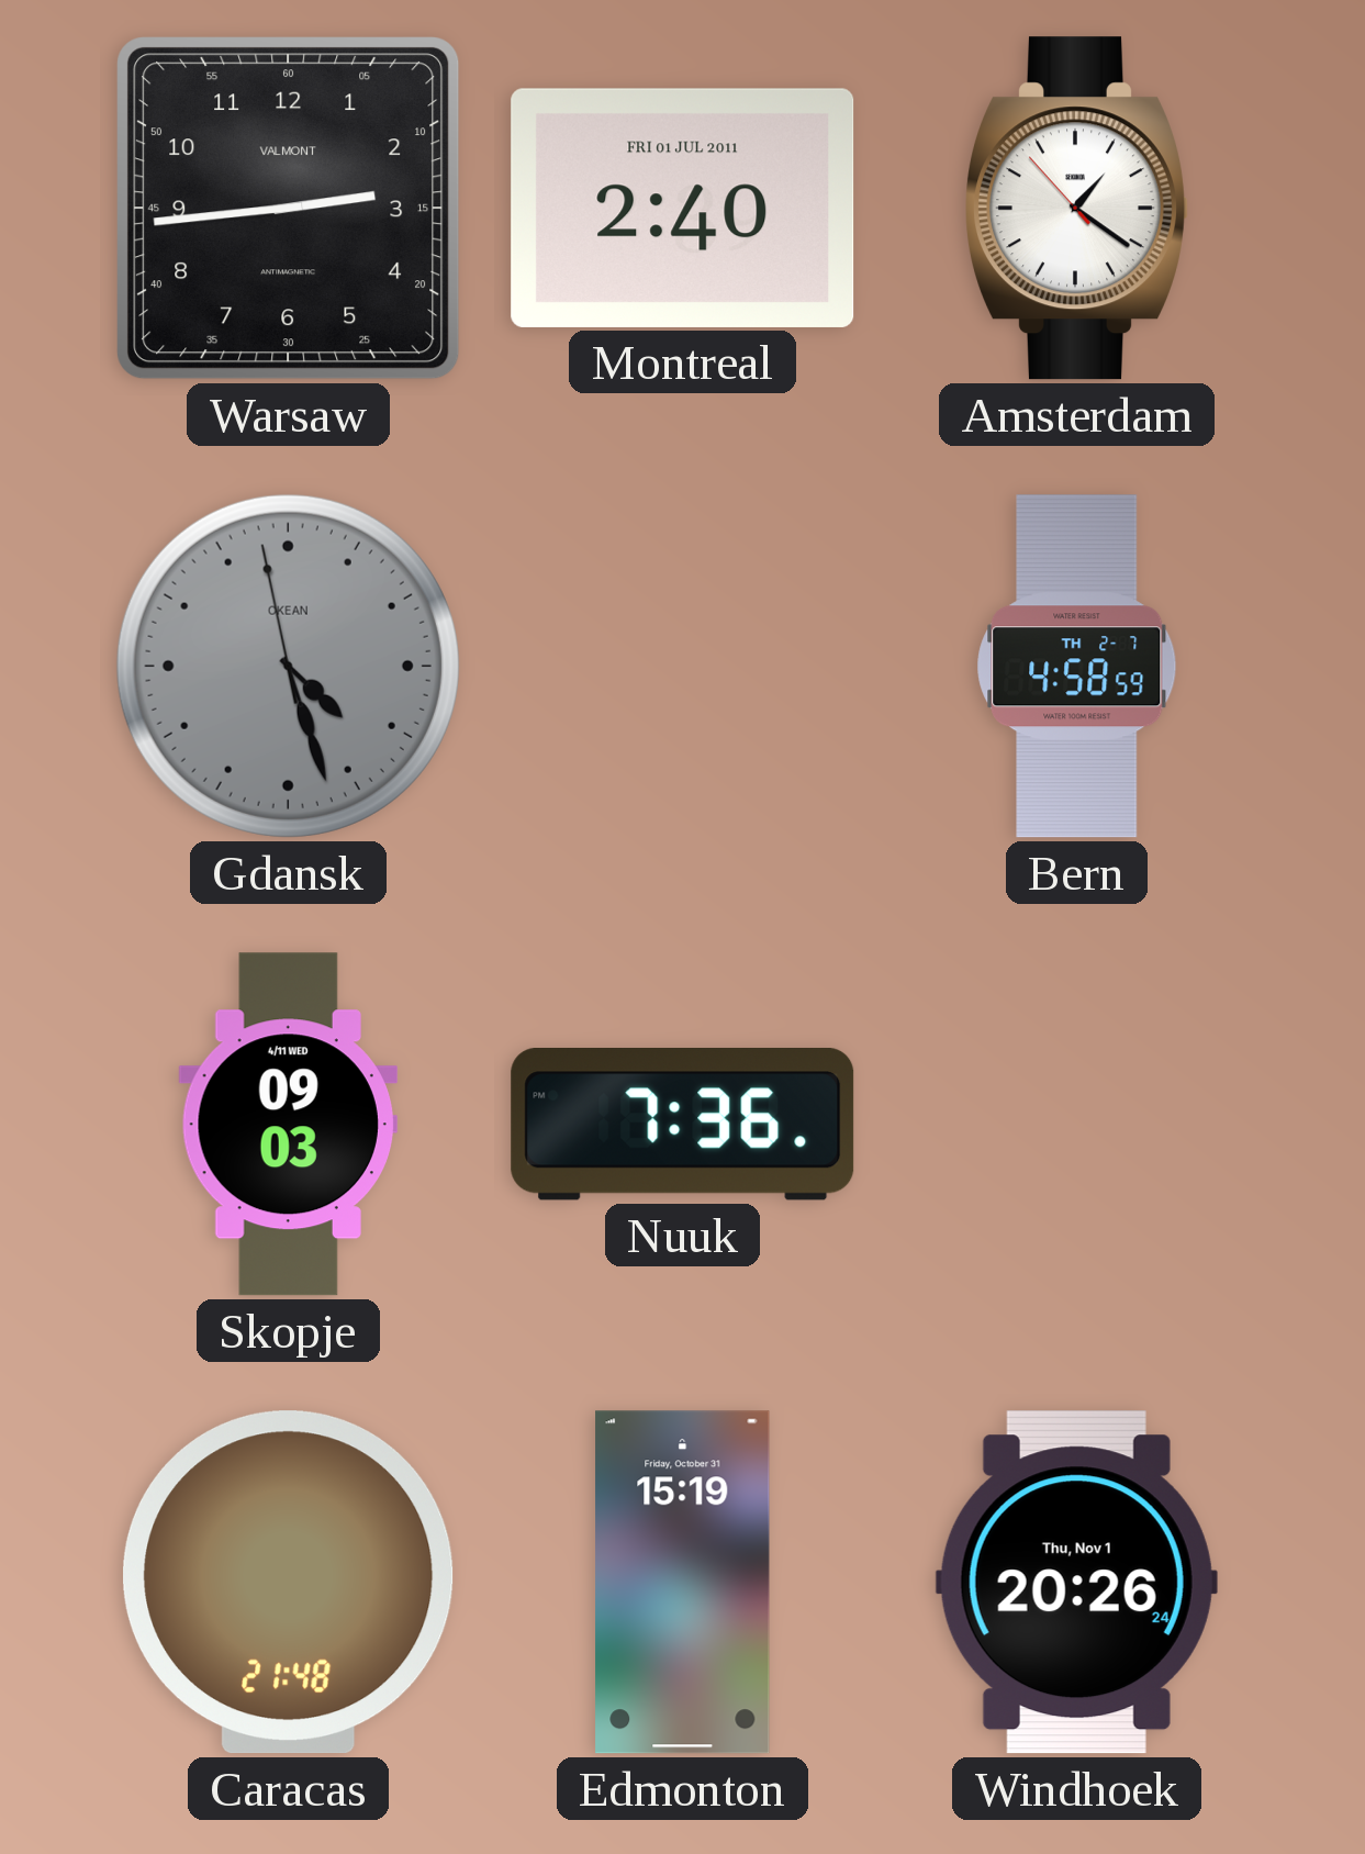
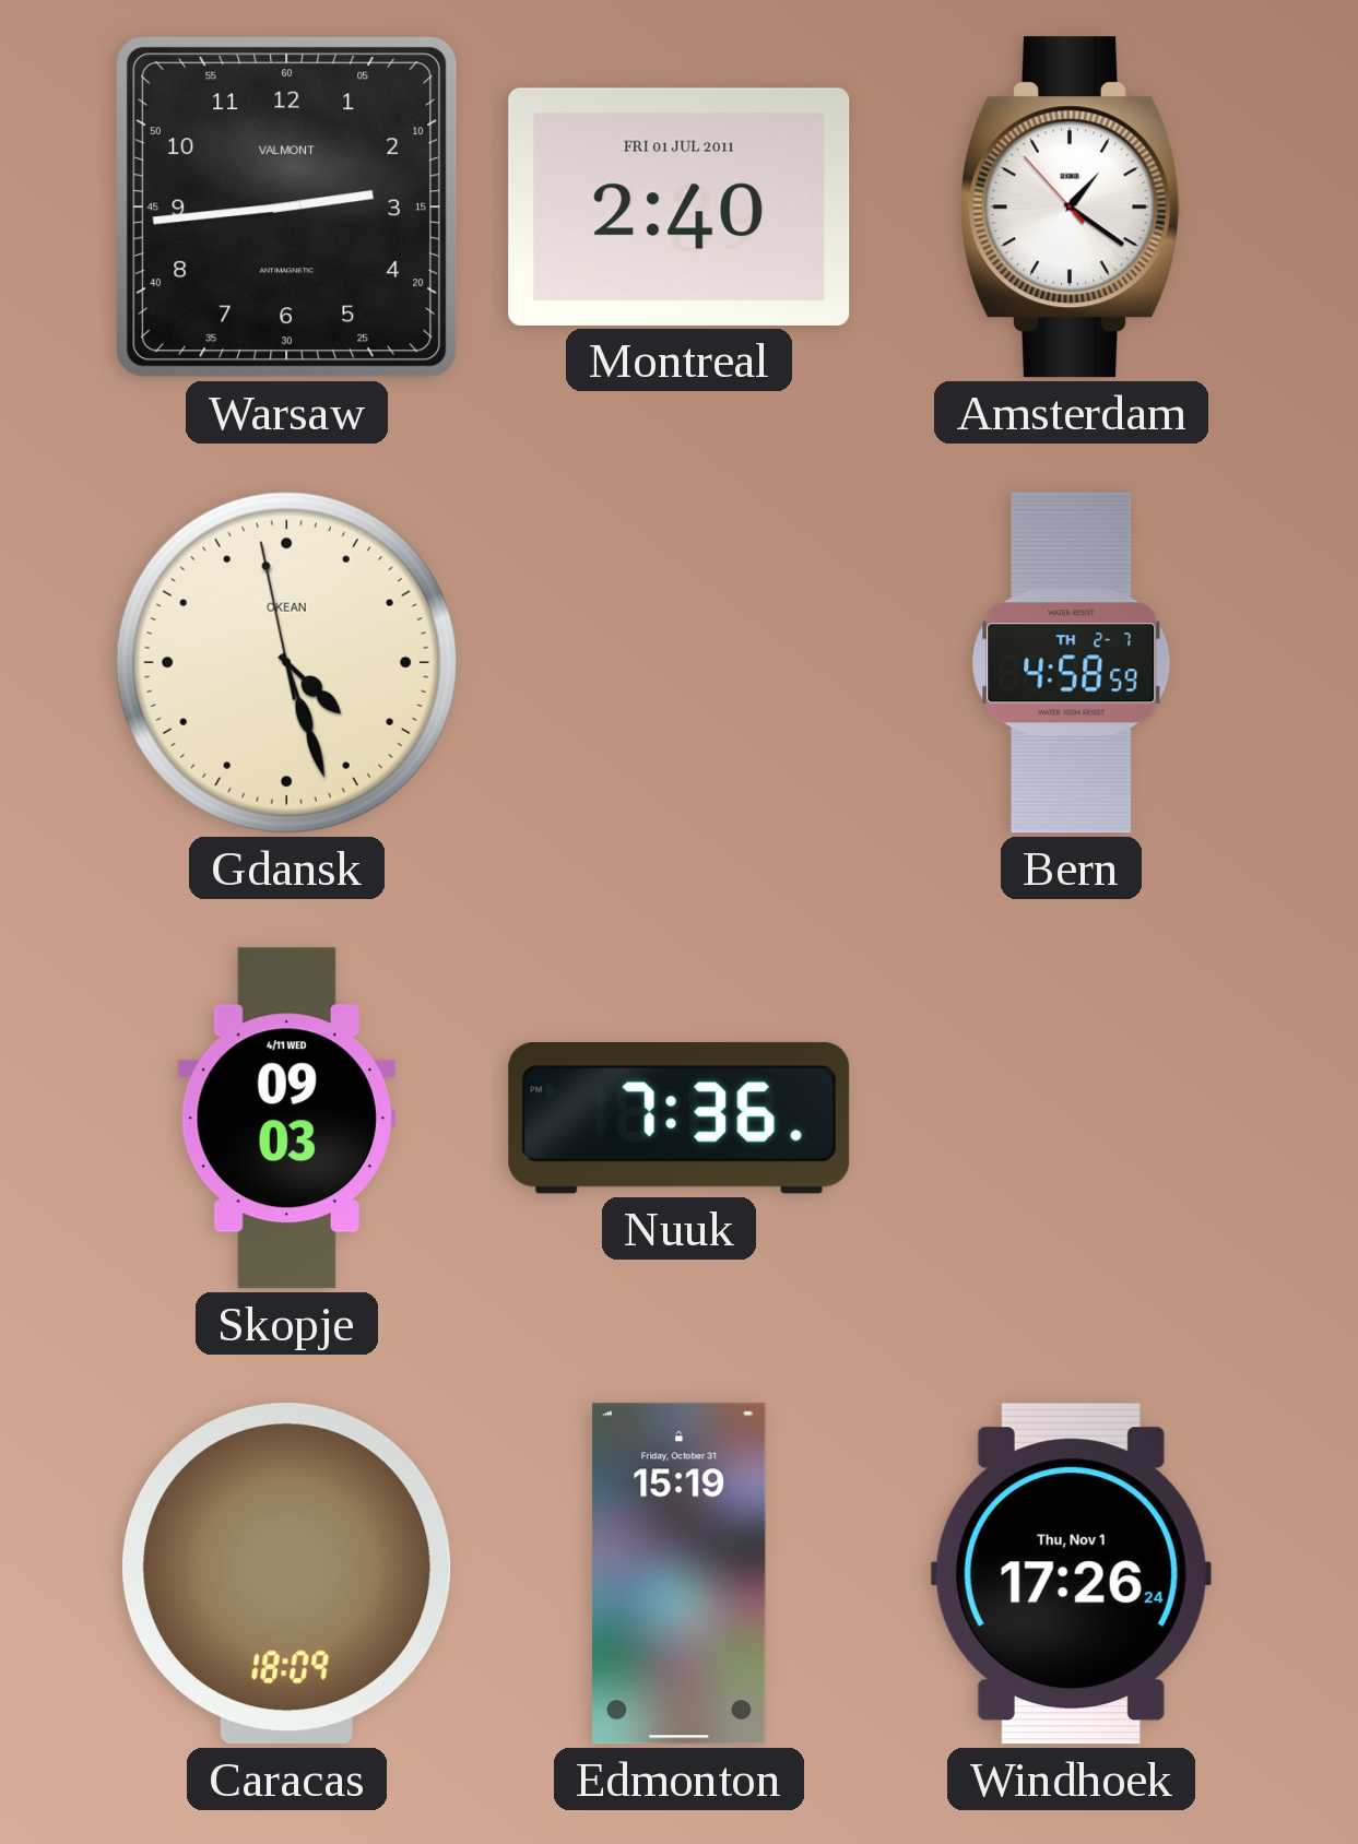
Gdansk dial: grey -> cream
Caracas: 21:48 -> 18:09
Windhoek: 20:26 -> 17:26
